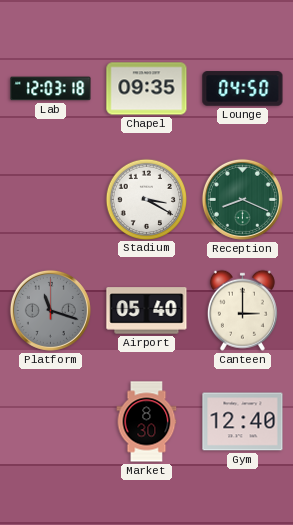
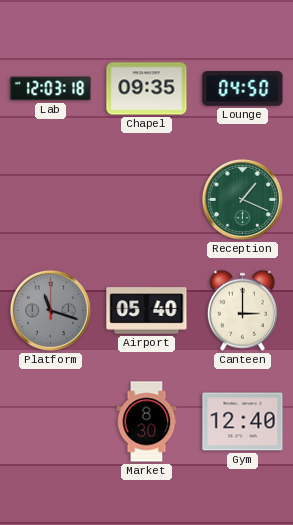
Stadium: 3:20 -> none
Reception: 8:19 -> 1:19
